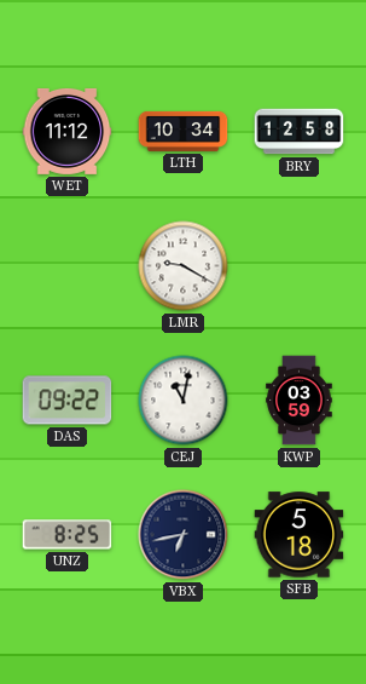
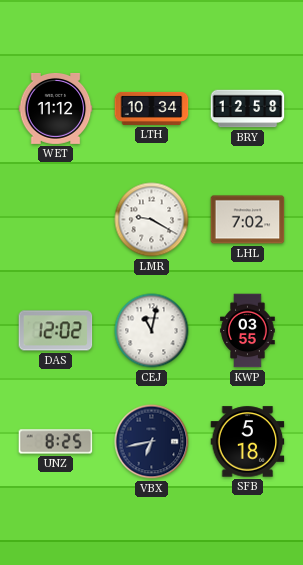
LHL: none -> 7:02
DAS: 09:22 -> 12:02
KWP: 03:59 -> 03:55
